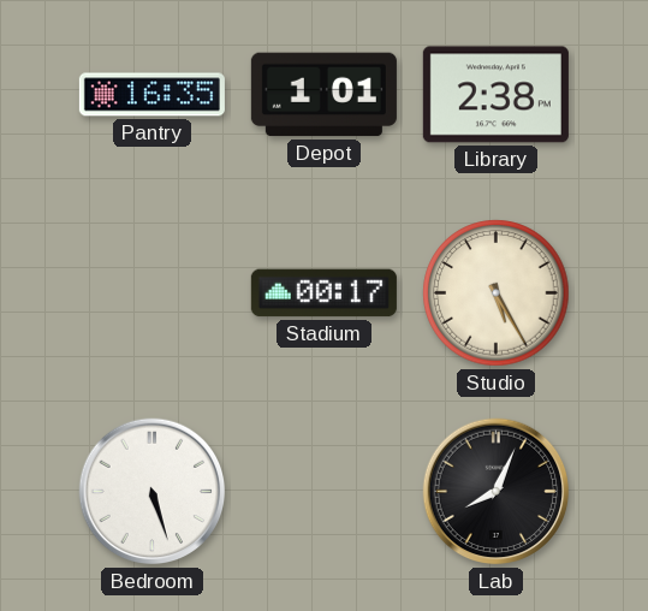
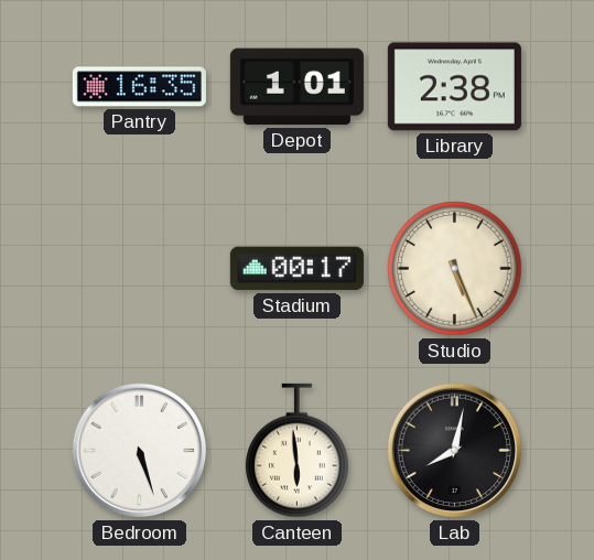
Studio: 5:25 -> 5:26
Canteen: none -> 5:59
Lab: 8:04 -> 8:02
